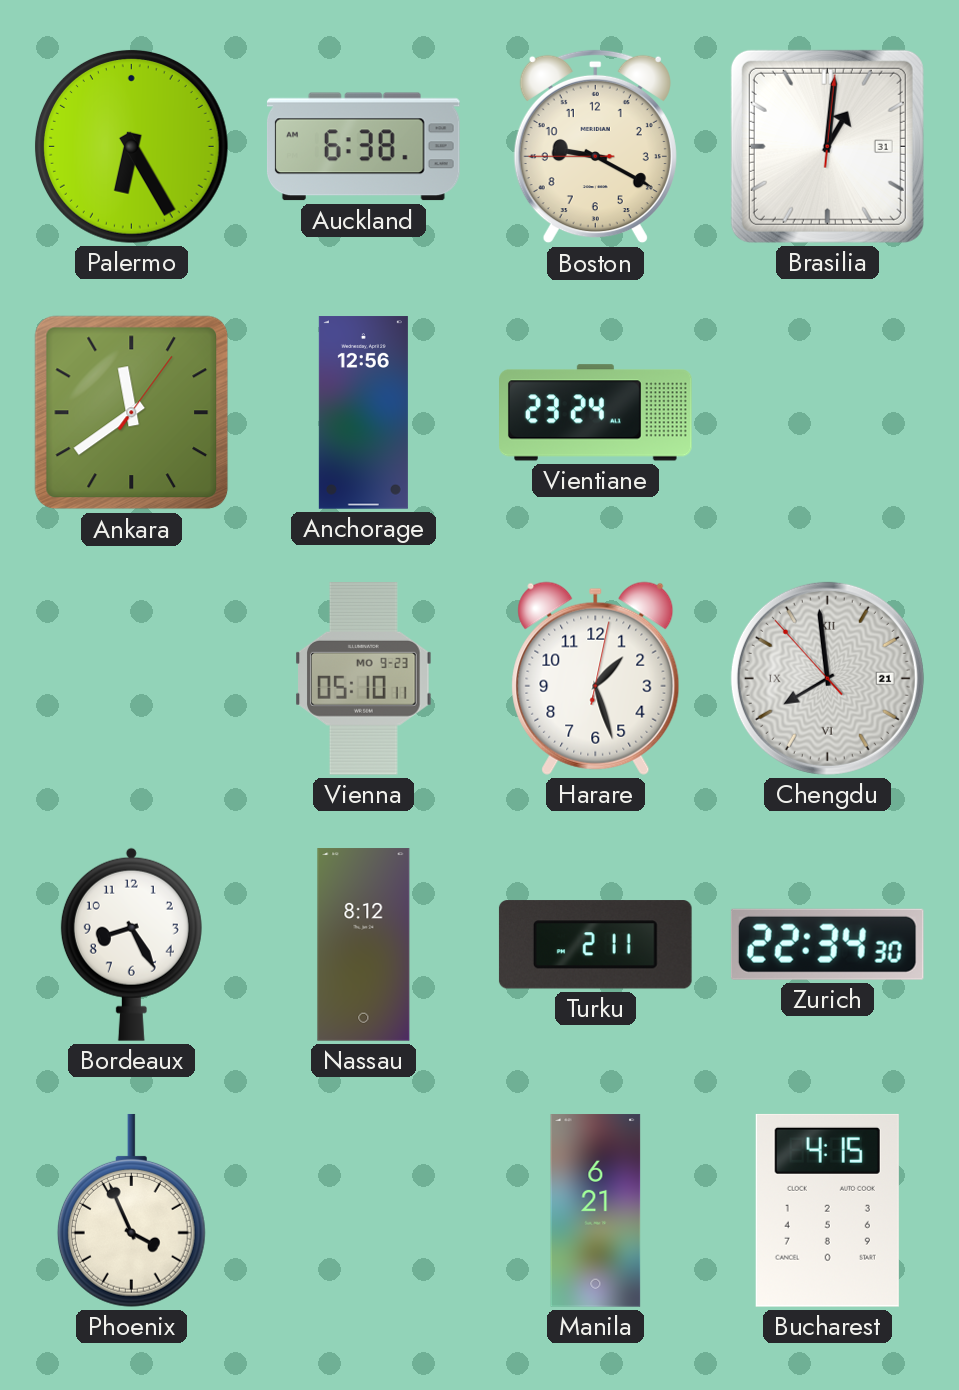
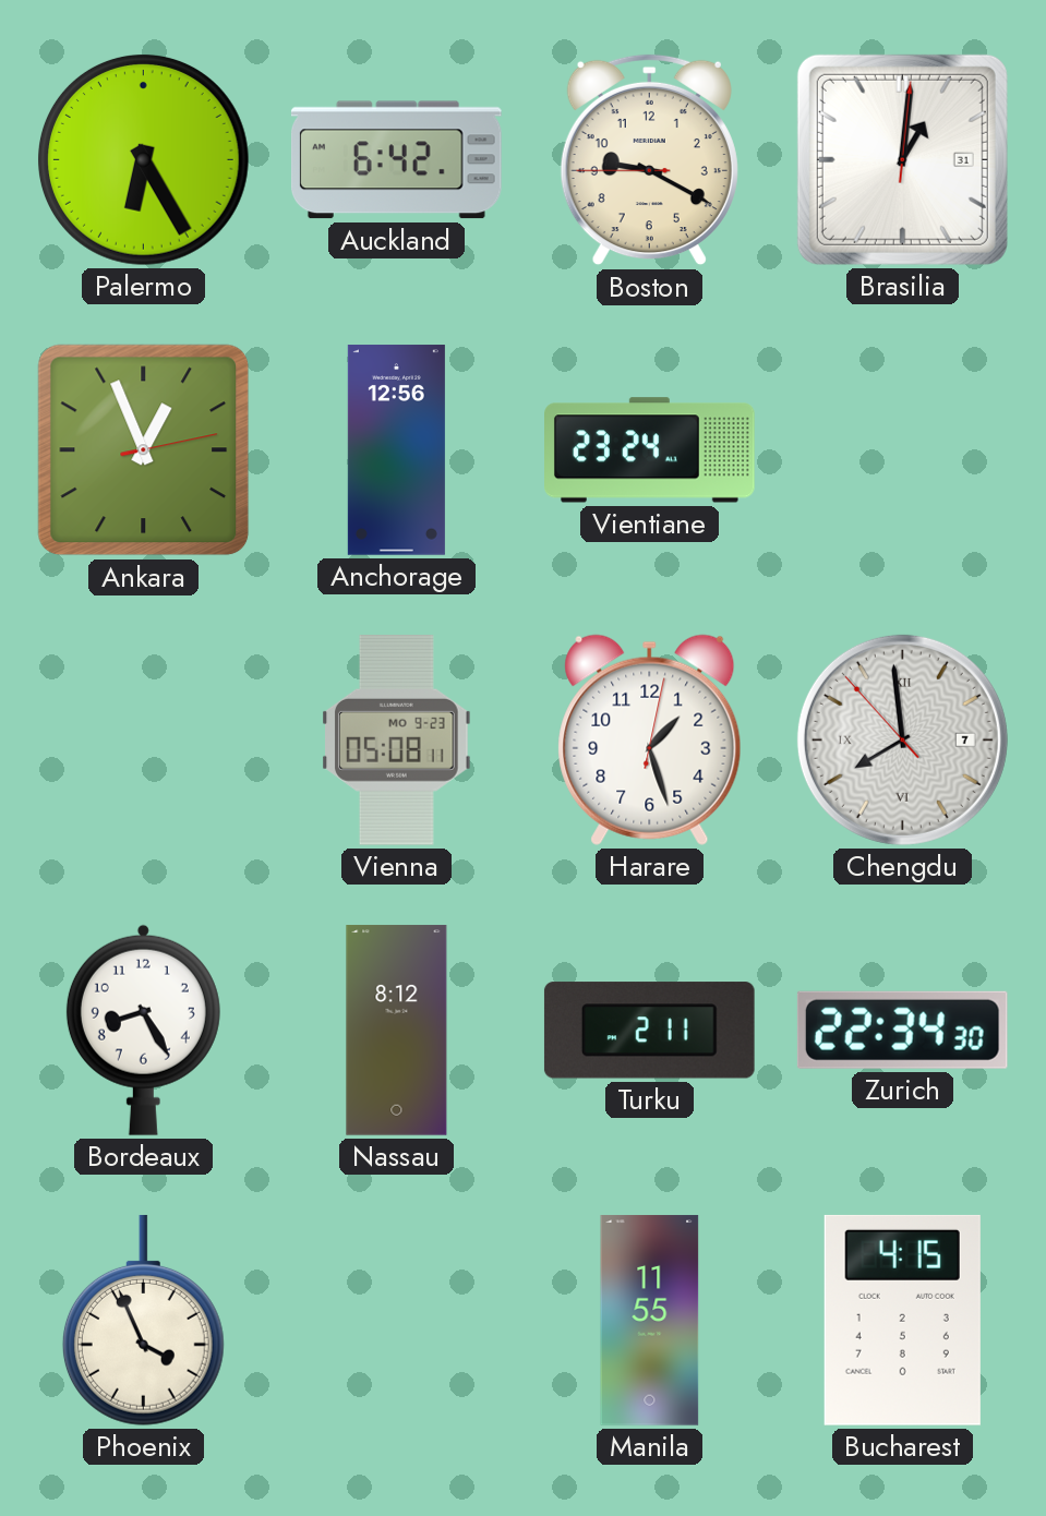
Auckland: 6:38 -> 6:42
Ankara: 11:39 -> 12:56
Vienna: 05:10 -> 05:08
Chengdu date: 21 -> 7
Manila: 6:21 -> 11:55
